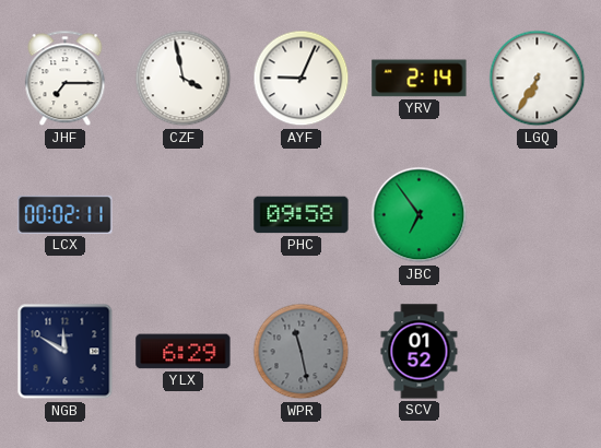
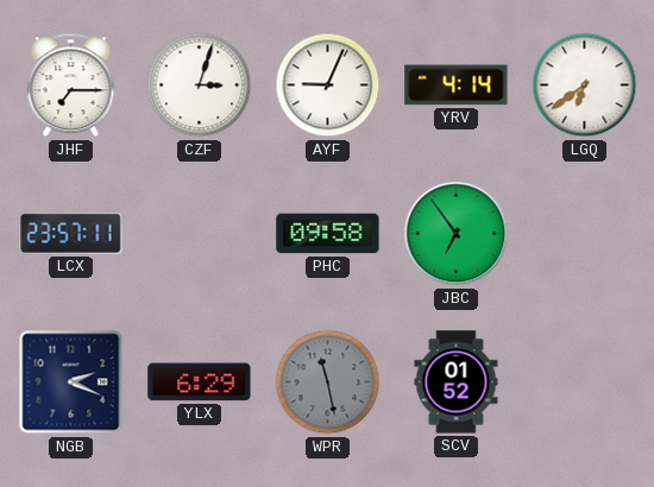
CZF: 3:58 -> 3:03
YRV: 2:14 -> 4:14
LGQ: 6:35 -> 6:39
LCX: 00:02 -> 23:57
NGB: 11:50 -> 2:19
